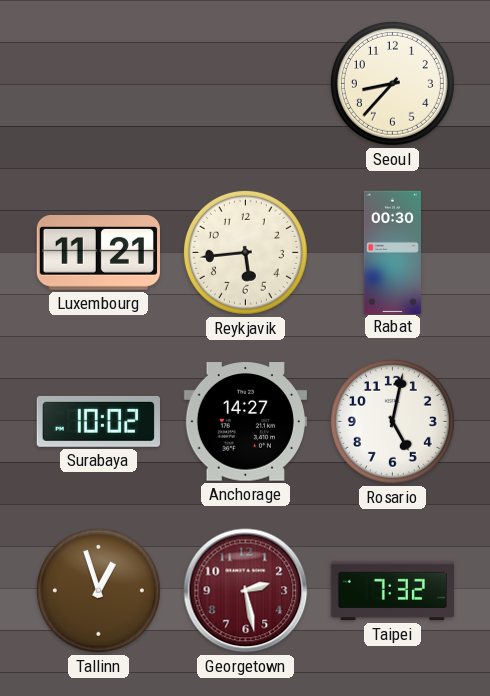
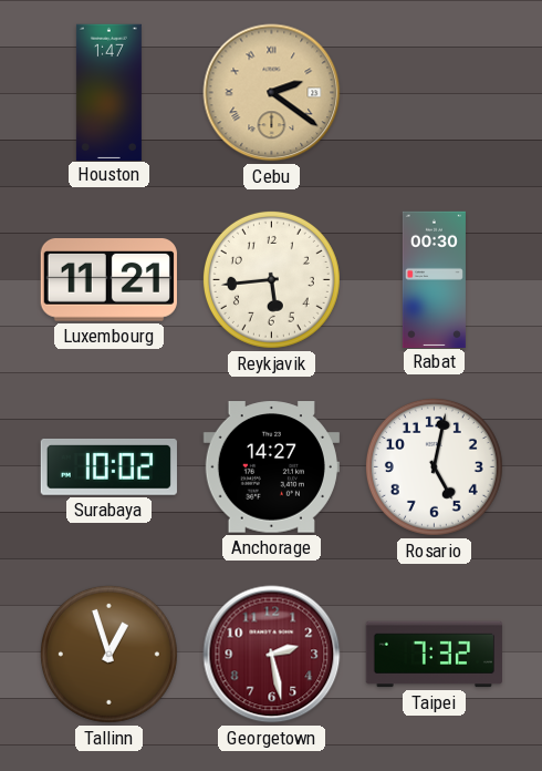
Houston: none -> 1:47
Cebu: none -> 2:21
Seoul: 8:37 -> none
